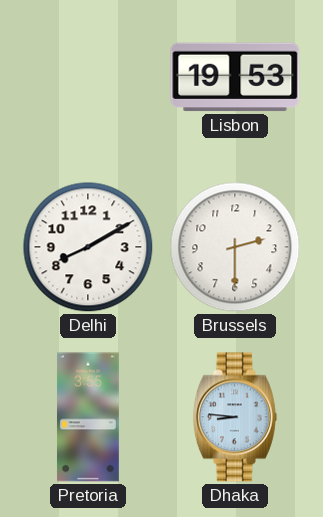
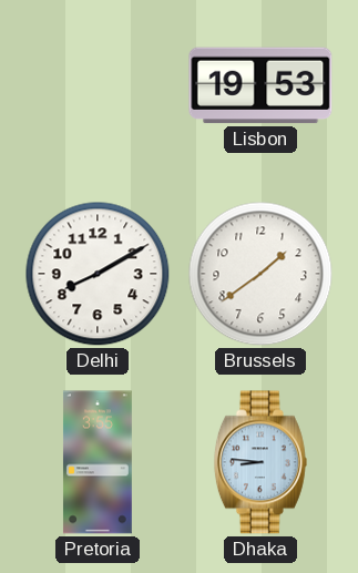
Brussels: 2:30 -> 1:39
